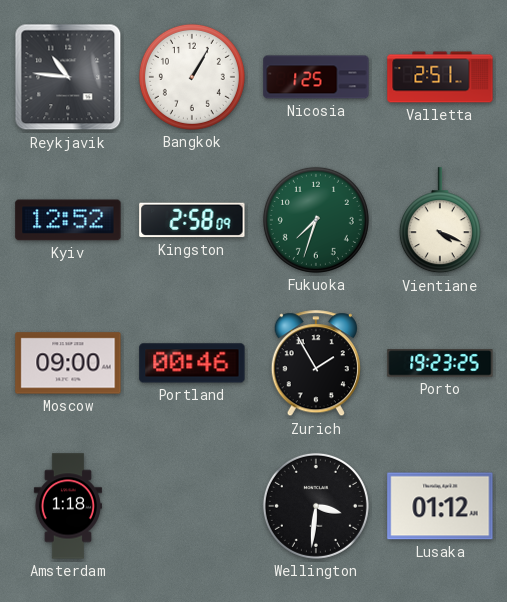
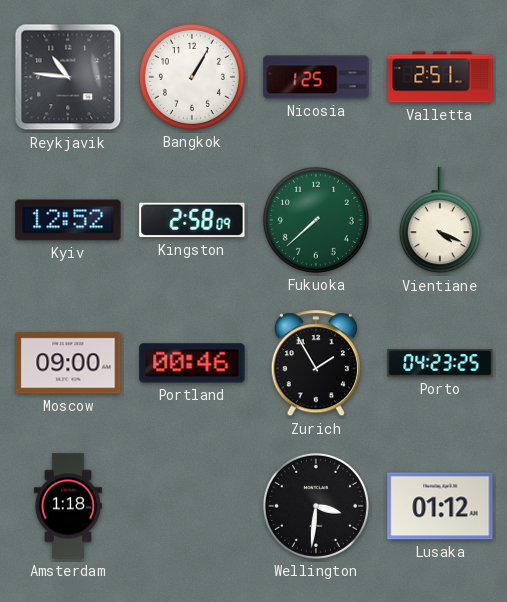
Fukuoka: 7:33 -> 7:38
Porto: 19:23 -> 04:23
